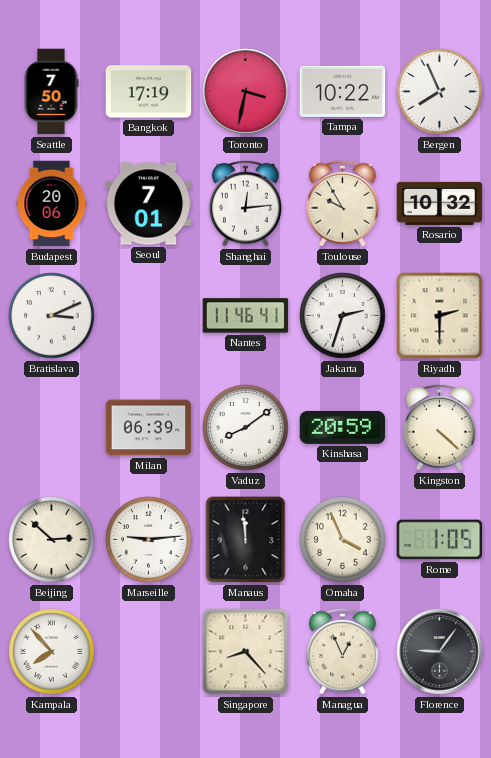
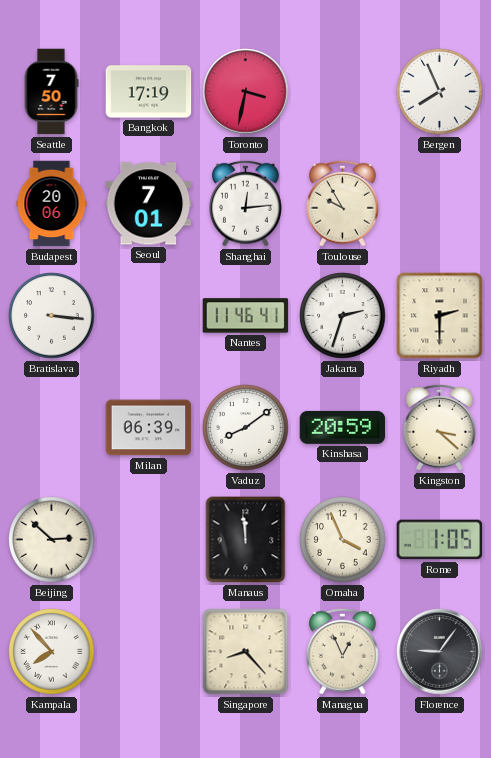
Tampa: 10:22 -> none
Rosario: 10:32 -> none
Bratislava: 3:11 -> 3:16
Kingston: 4:22 -> 3:22
Marseille: 9:14 -> none
